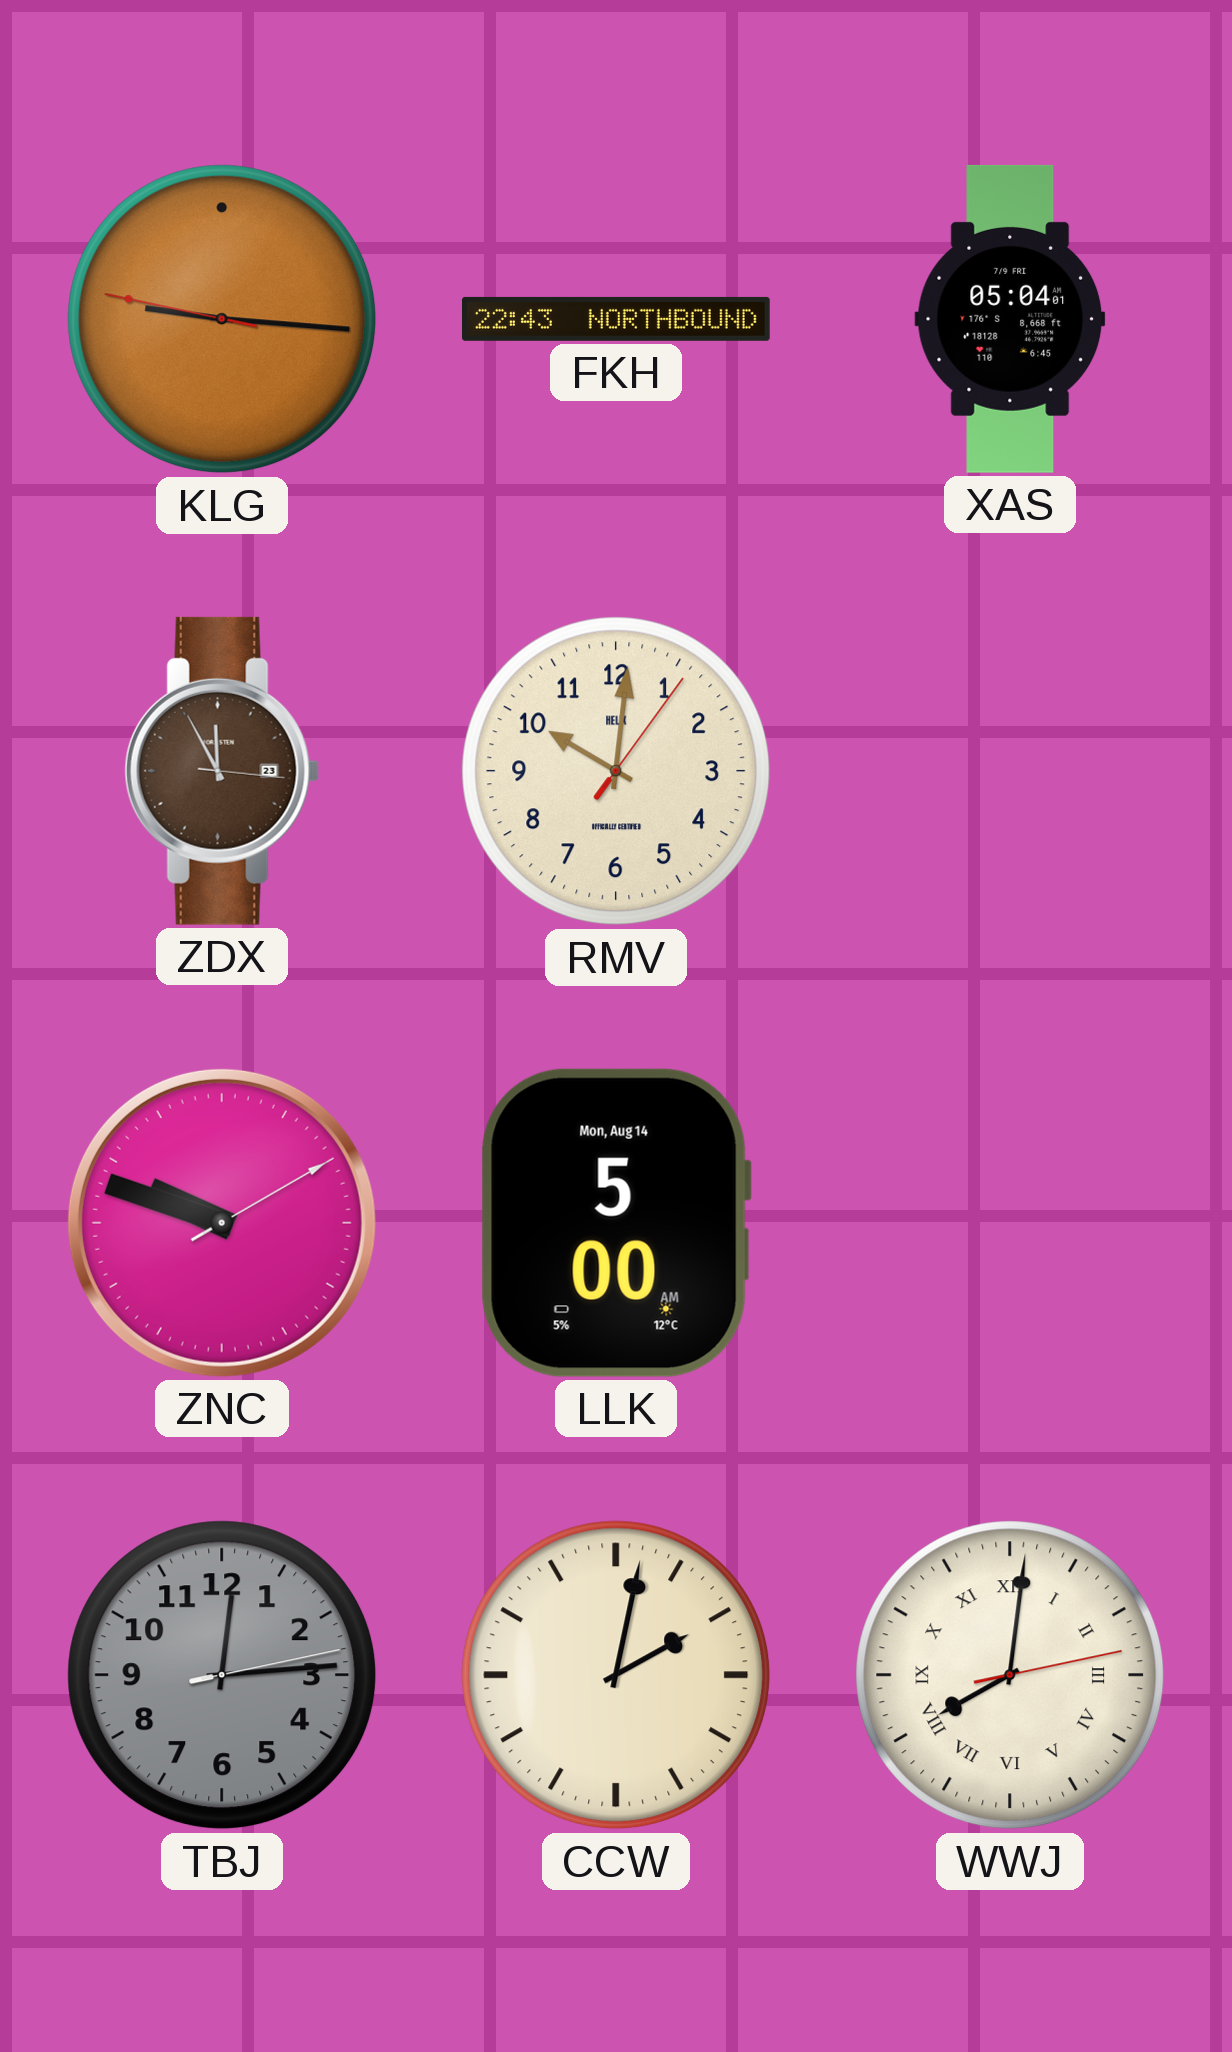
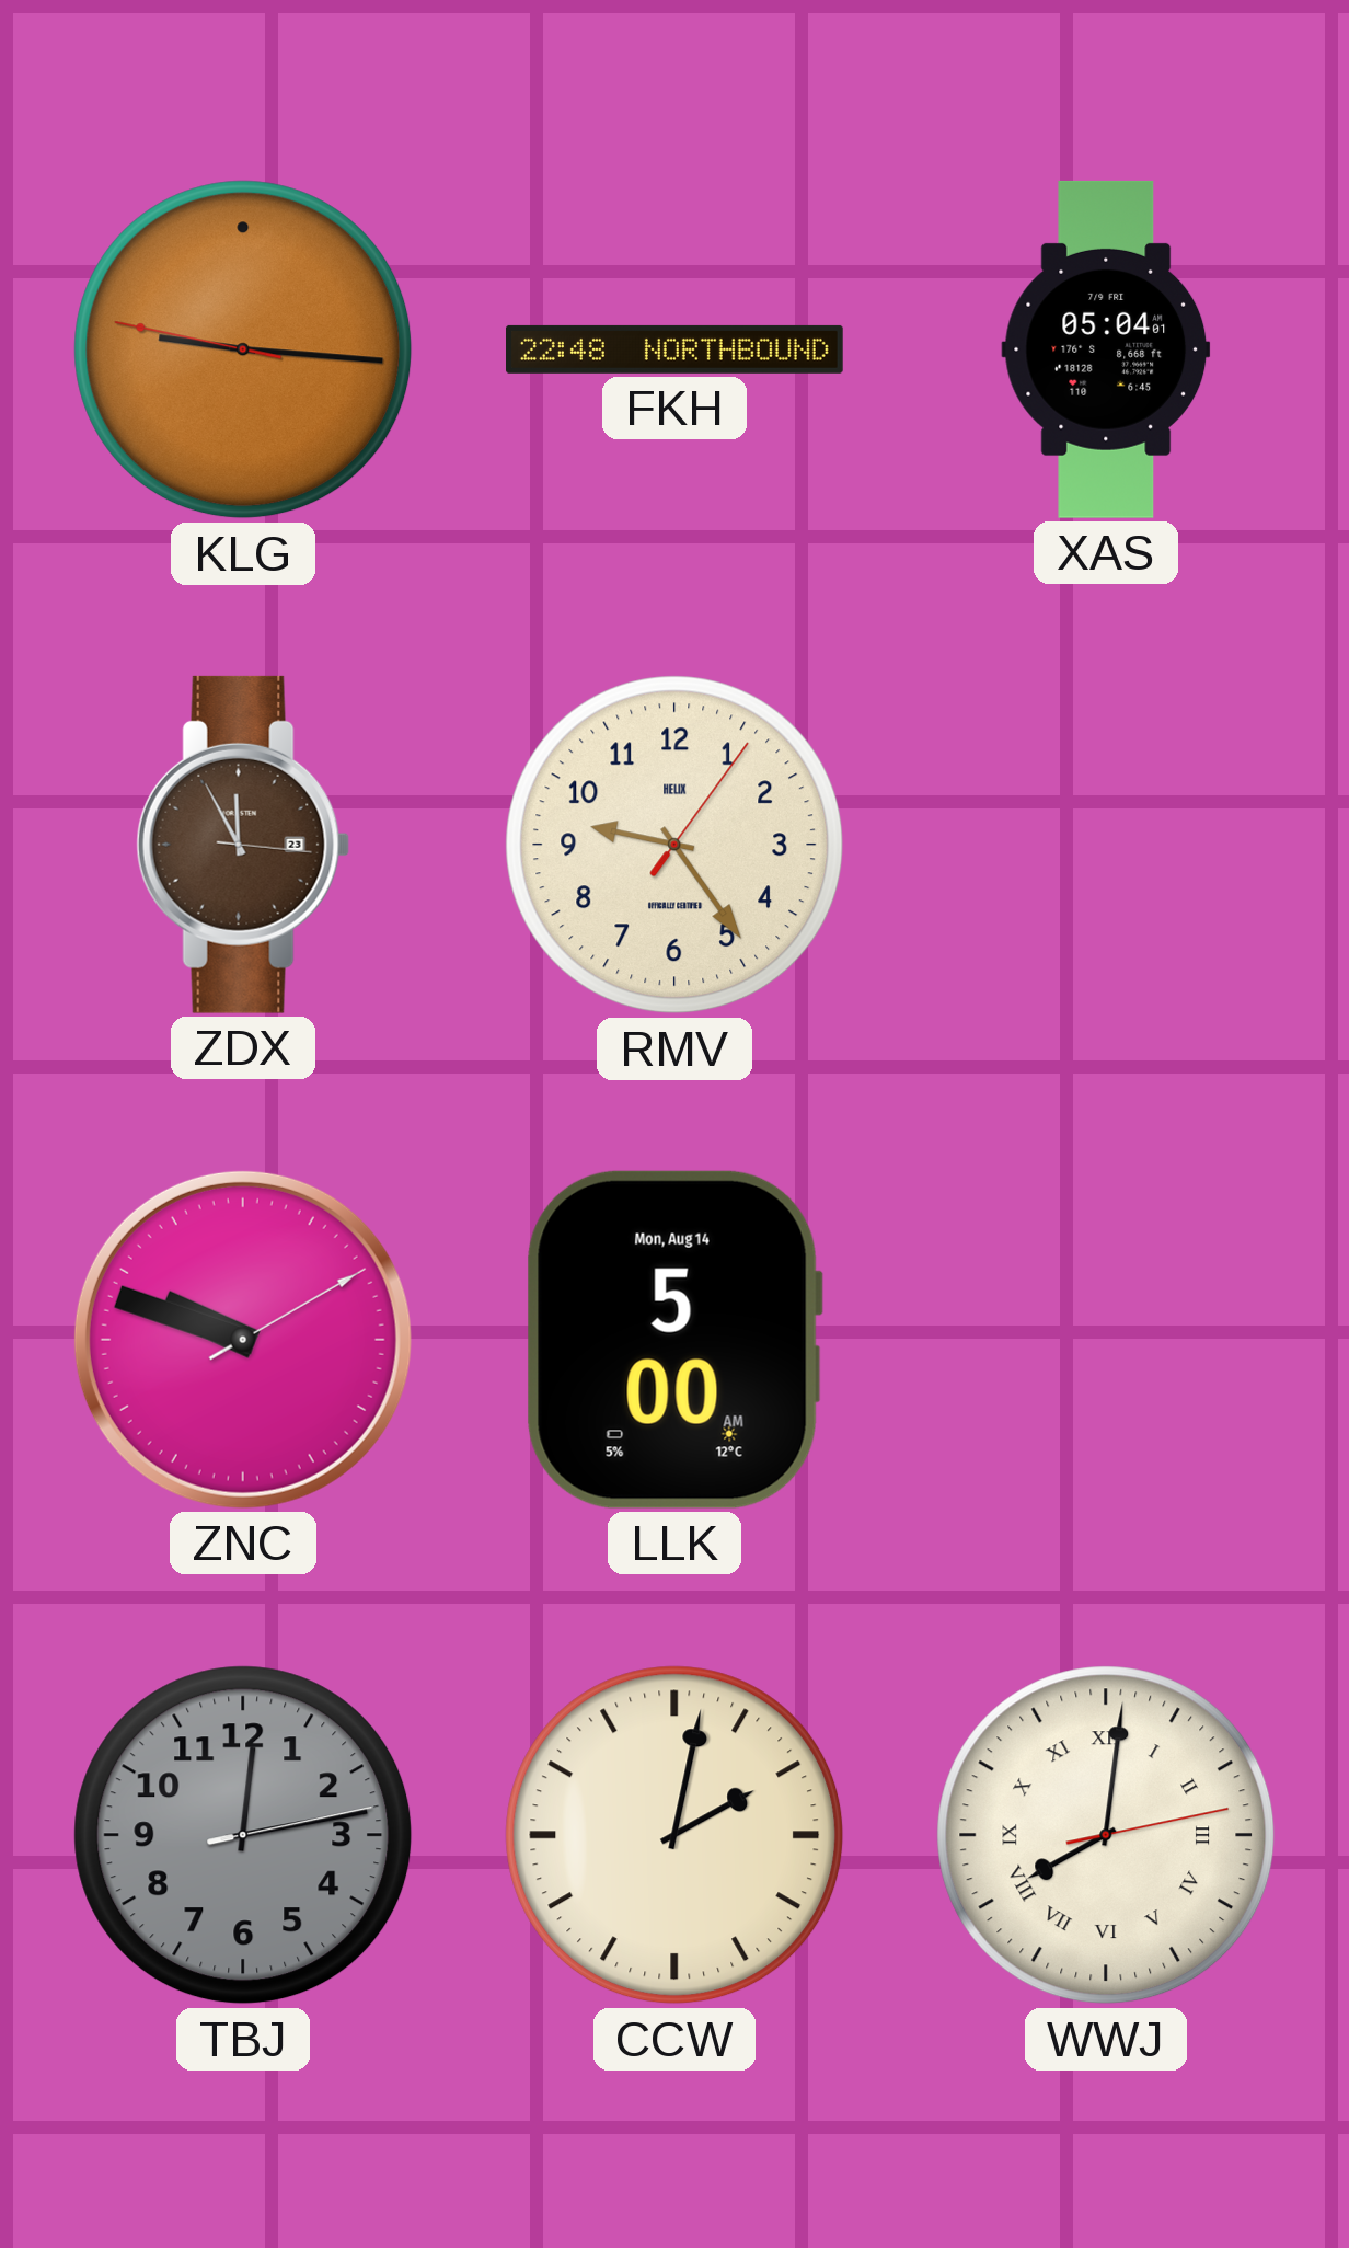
FKH: 22:43 -> 22:48
RMV: 10:01 -> 9:24
TBJ: 12:14 -> 12:13
